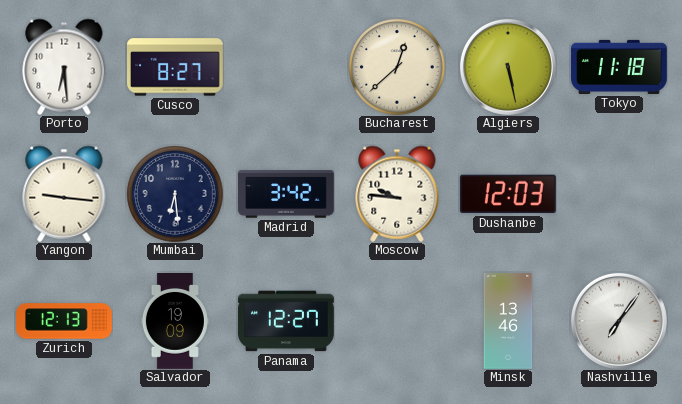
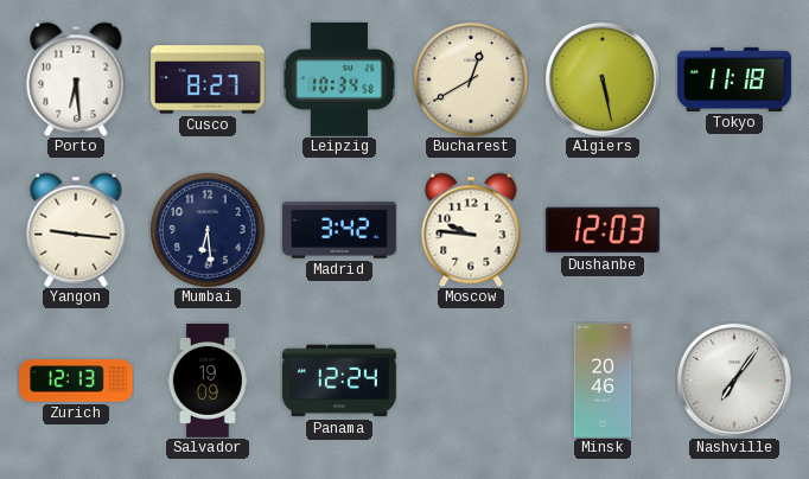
Leipzig: none -> 10:34
Bucharest: 12:38 -> 12:40
Panama: 12:27 -> 12:24
Minsk: 13:46 -> 20:46
